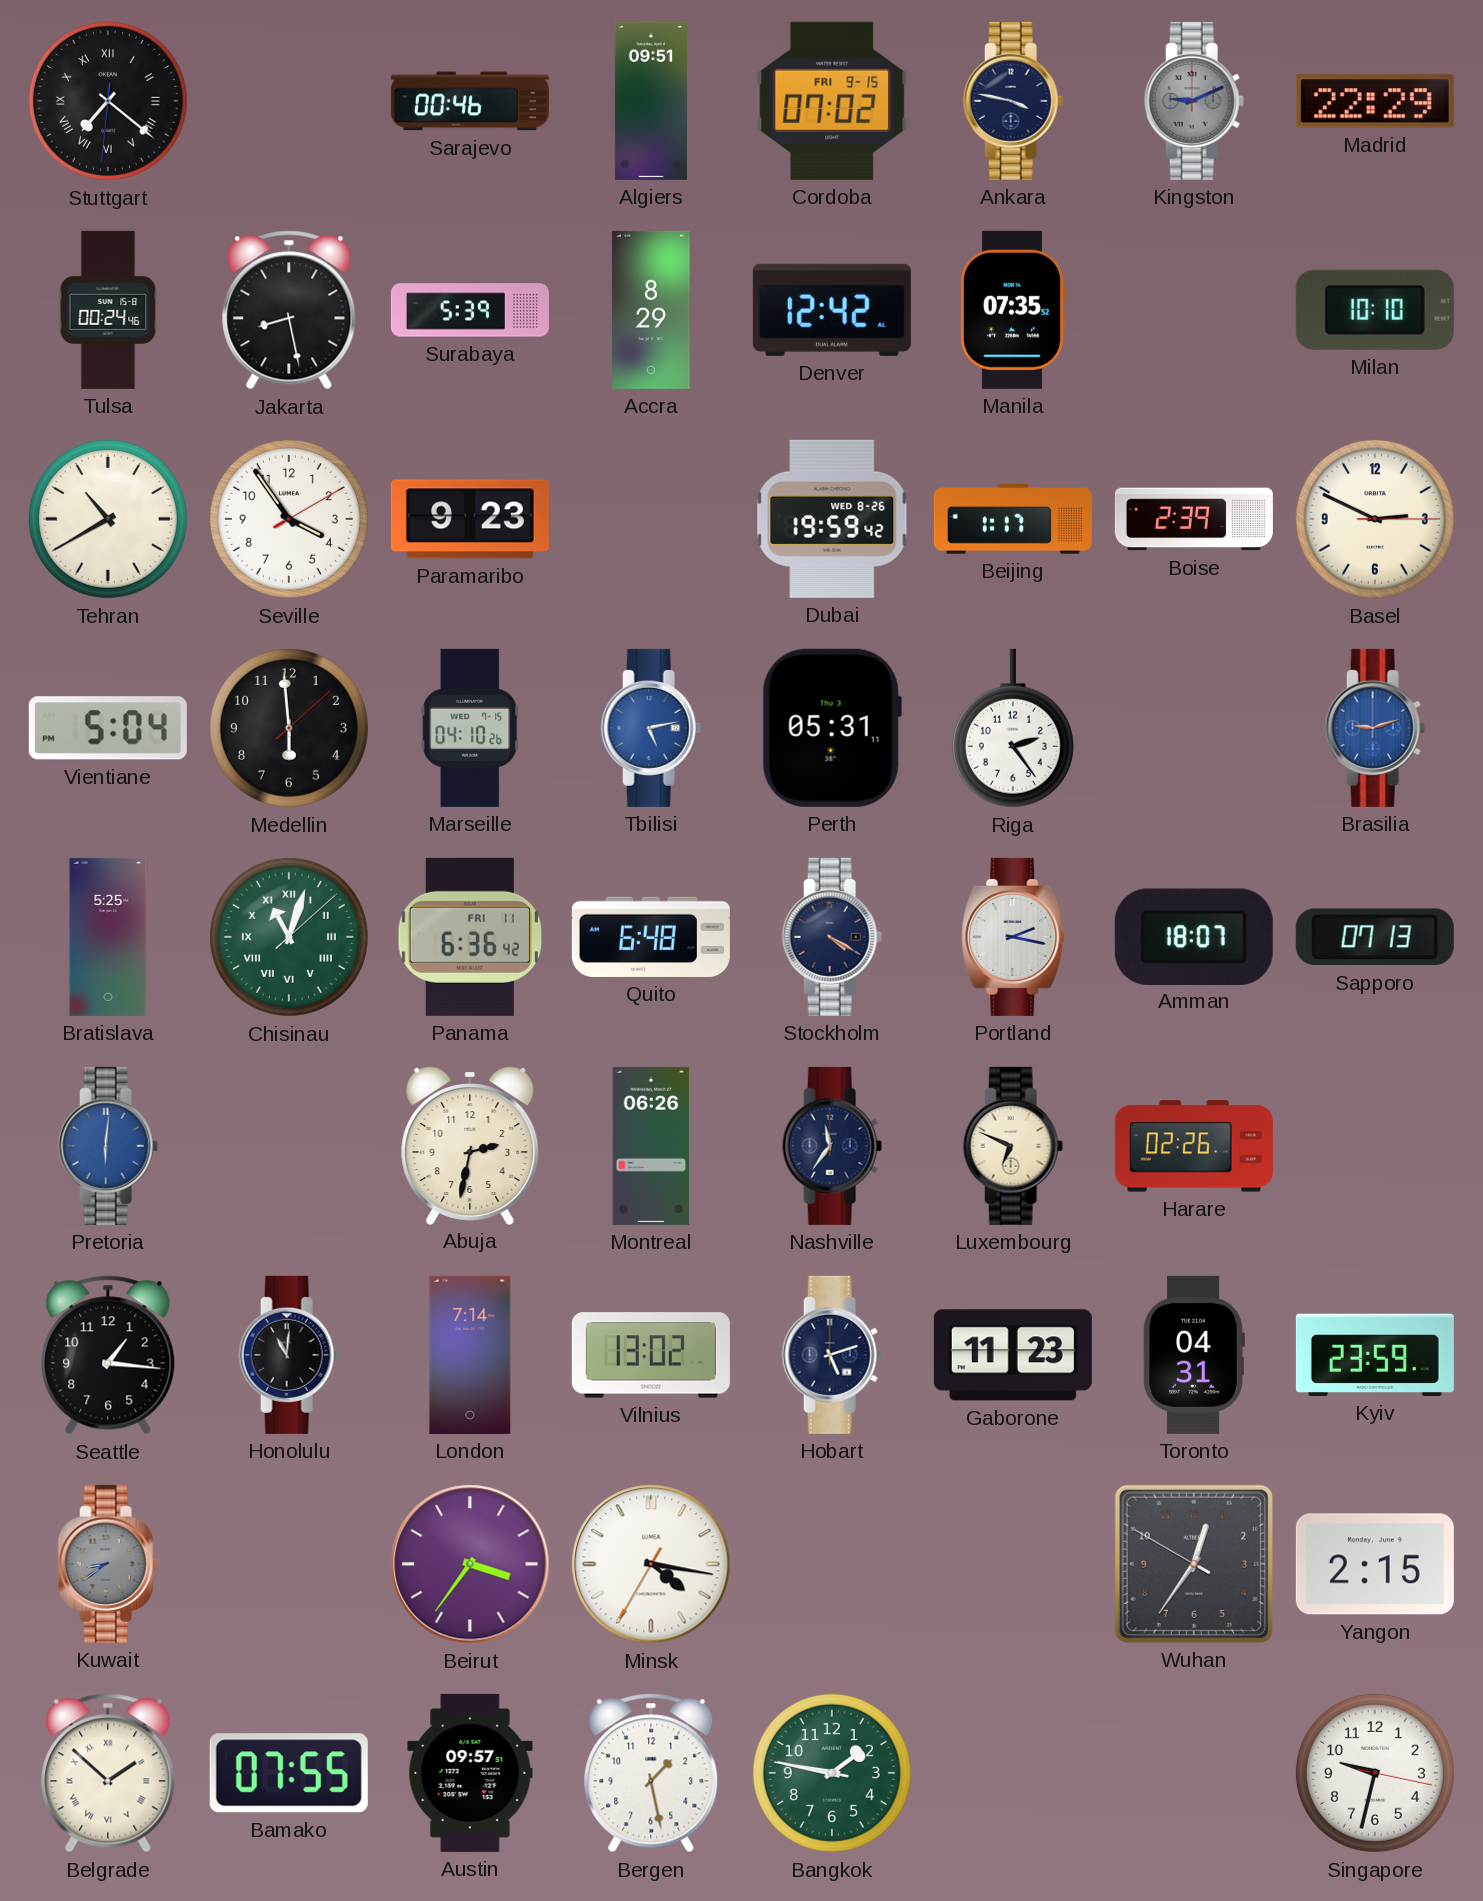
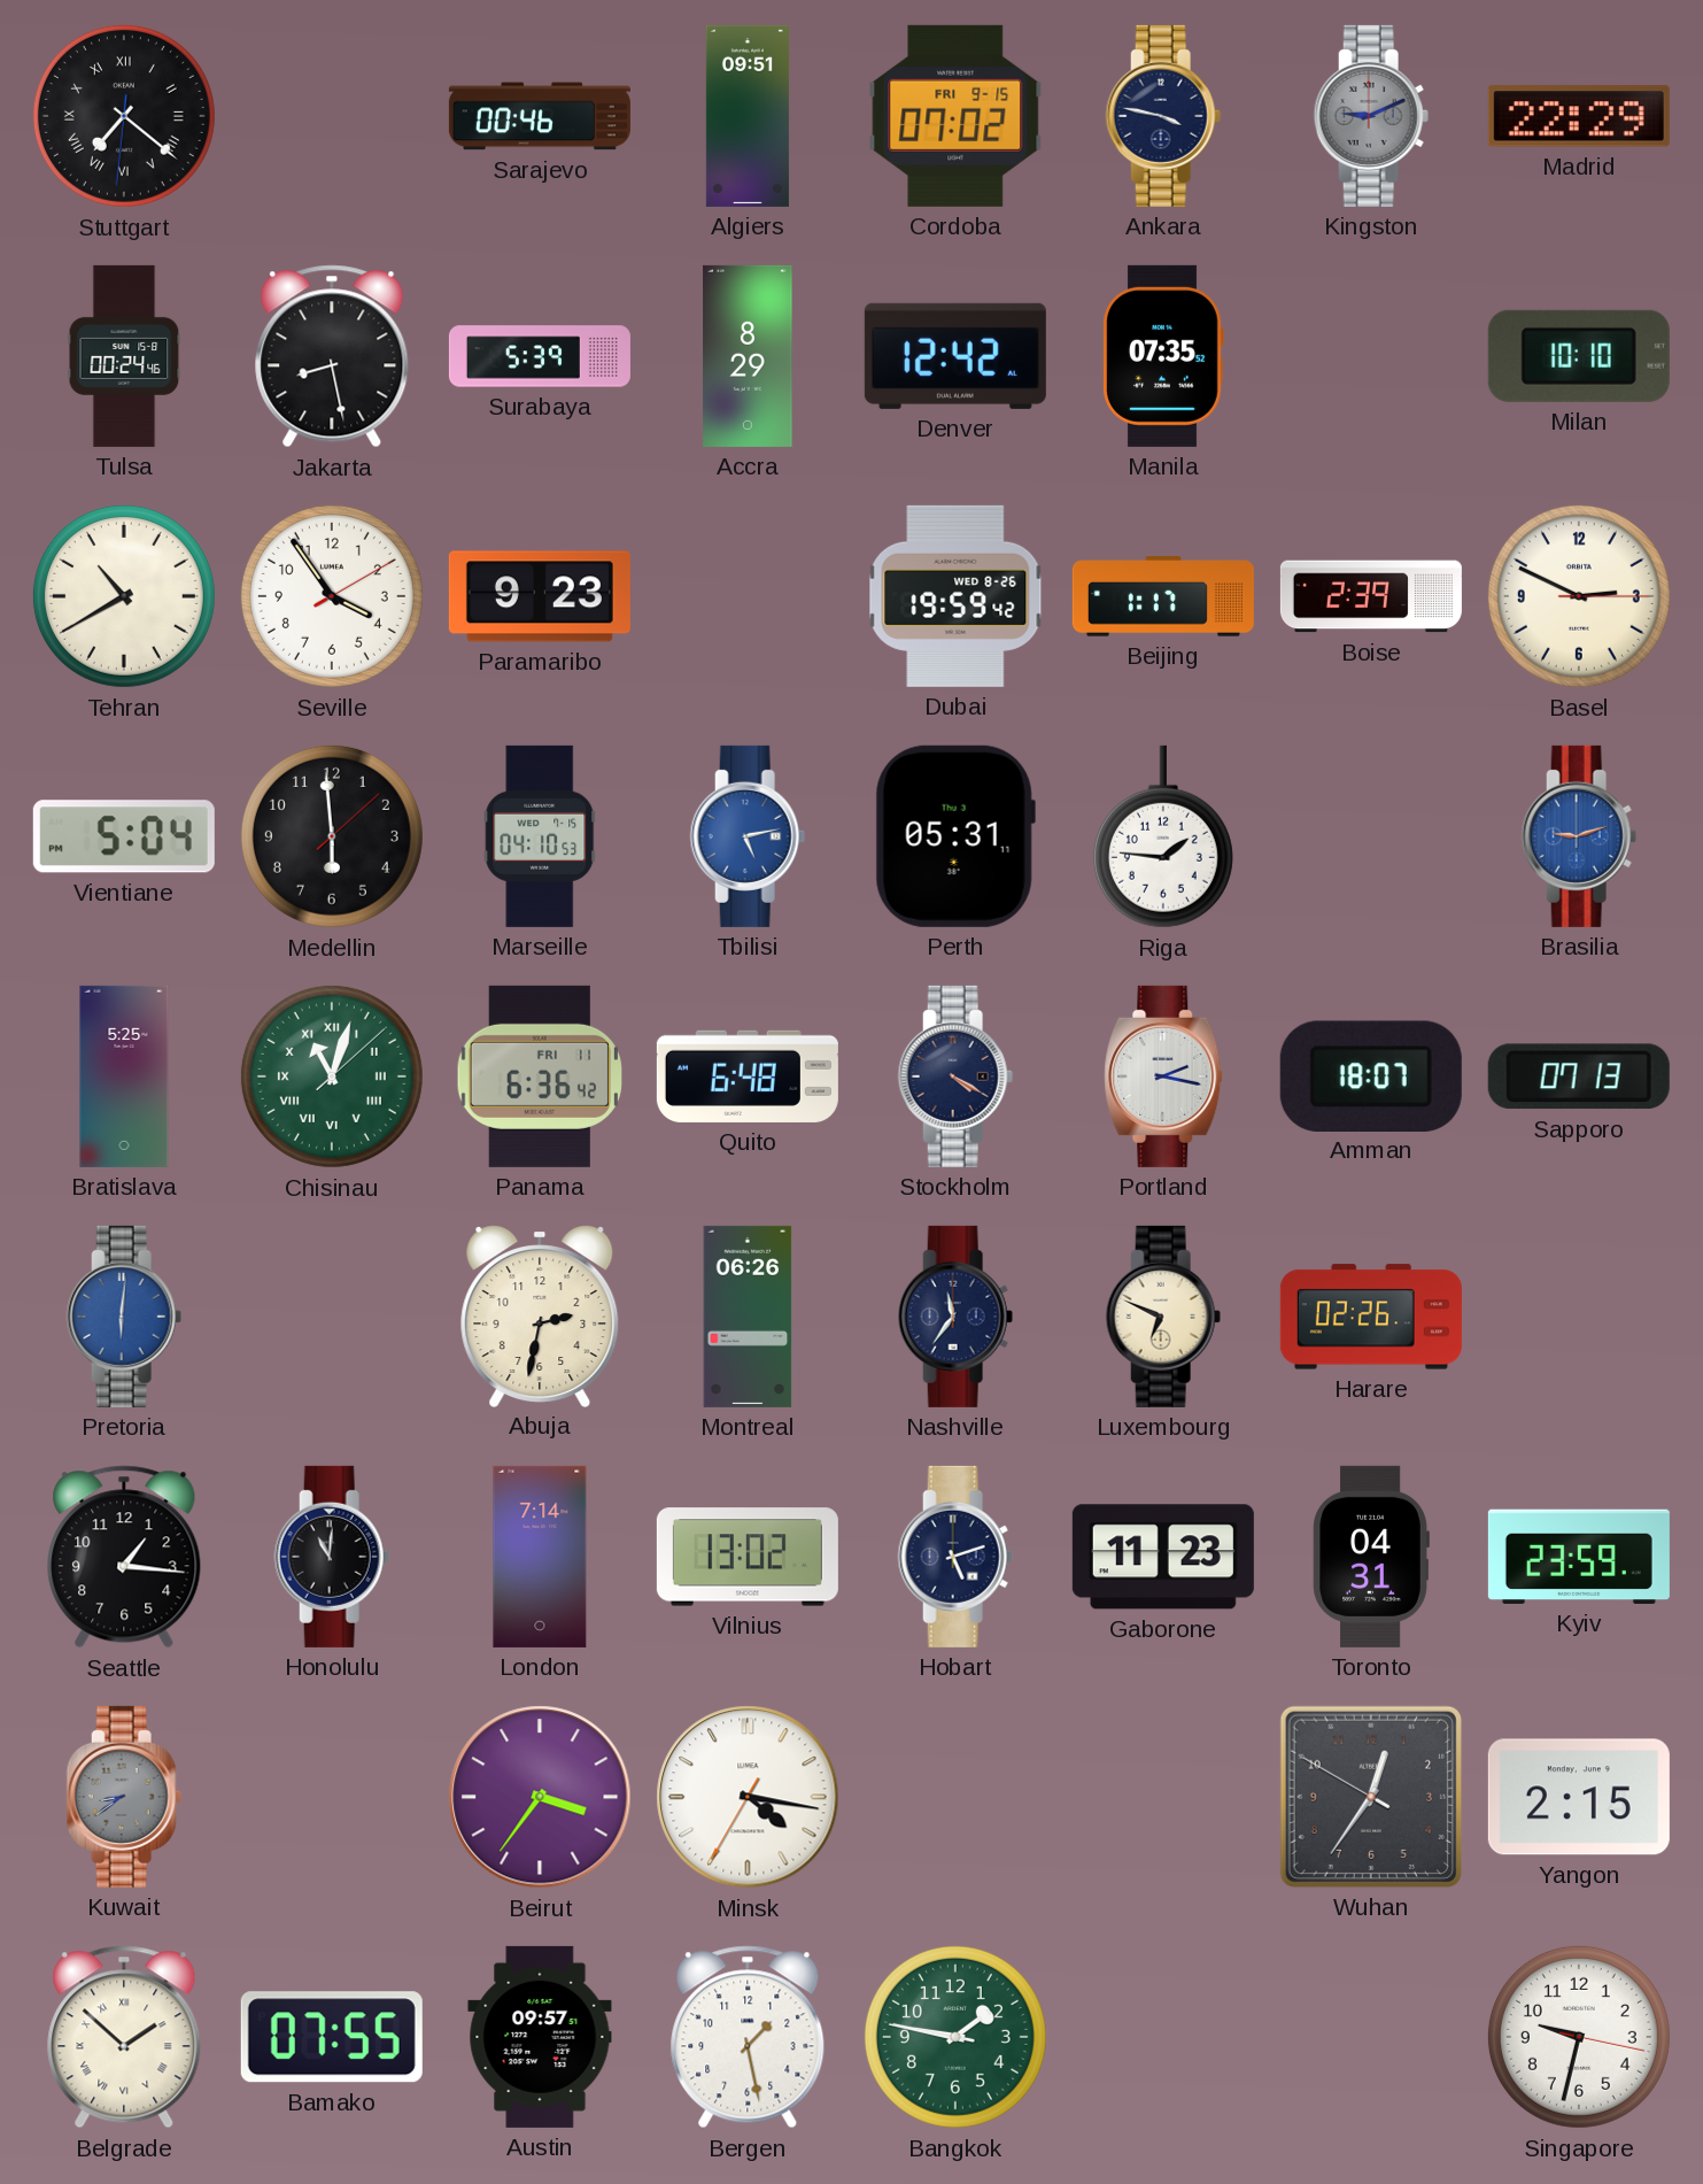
Marseille: 04:10:26 -> 04:10:53
Riga: 2:24 -> 1:46
